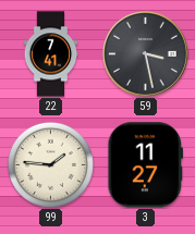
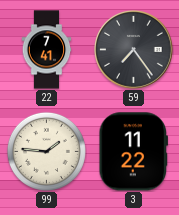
59: 3:28 -> 7:24
3: 11:27 -> 11:22
